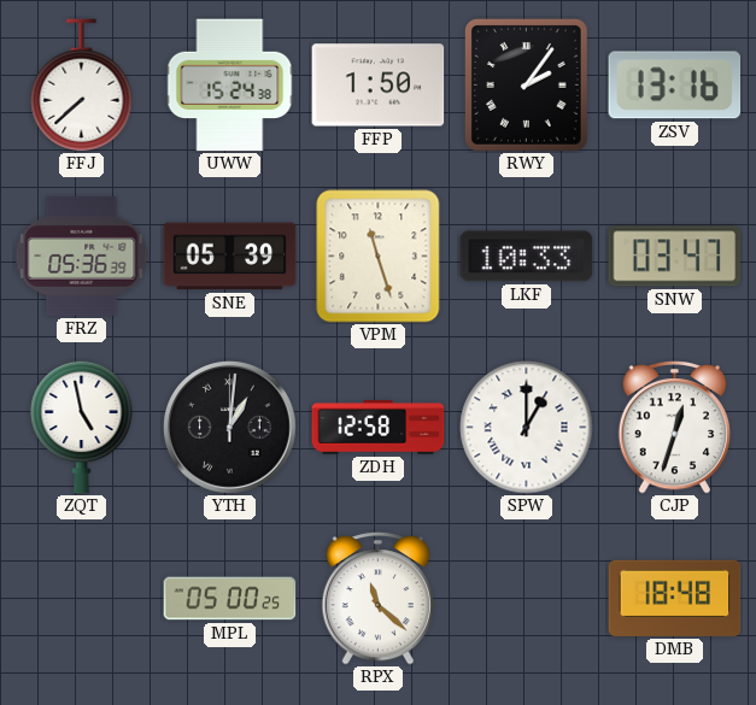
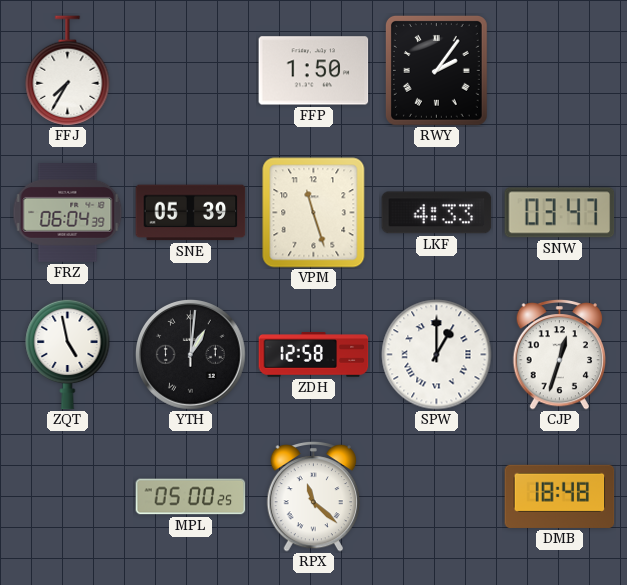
FFJ: 7:38 -> 7:35
UWW: 15:24 -> none
ZSV: 13:16 -> none
FRZ: 05:36 -> 06:04
LKF: 10:33 -> 4:33
